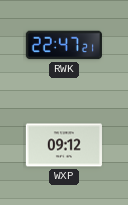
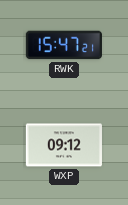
RWK: 22:47 -> 15:47
